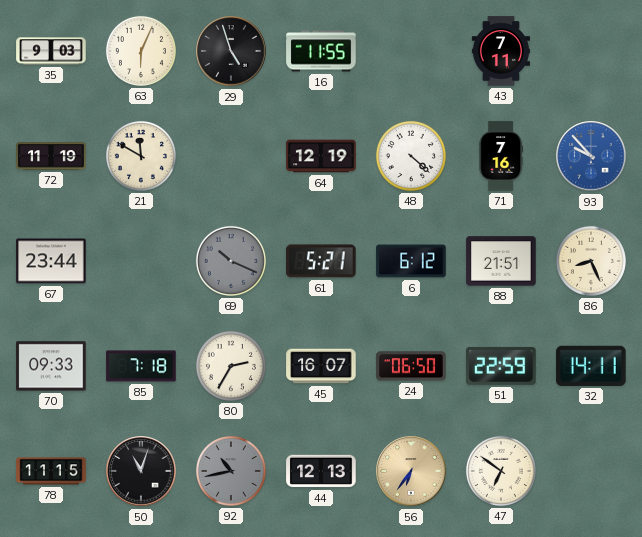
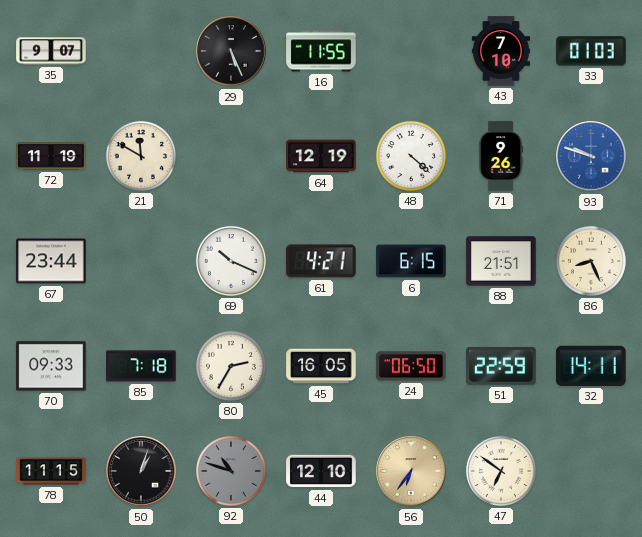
35: 9:03 -> 9:07
63: 6:04 -> none
29: 4:57 -> 5:26
43: 7:11 -> 7:10
33: none -> 01:03
71: 7:16 -> 9:26
93: 9:53 -> 9:48
69 dial: grey -> white
61: 5:21 -> 4:21
6: 6:12 -> 6:15
45: 16:07 -> 16:05
50: 11:03 -> 1:03
92: 10:43 -> 10:48
44: 12:13 -> 12:10
